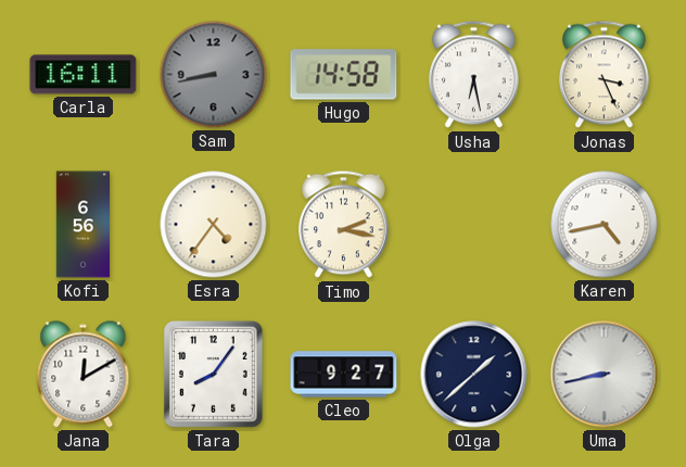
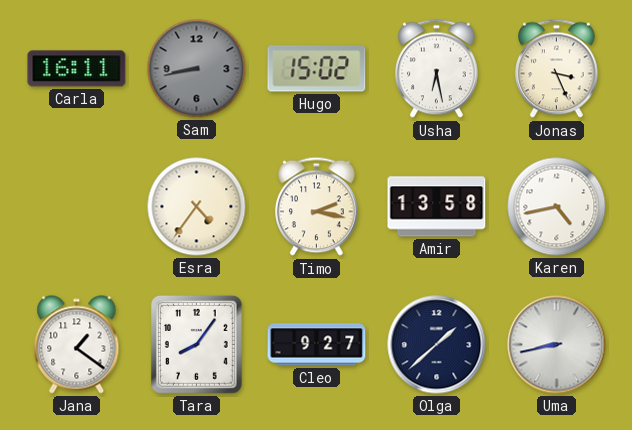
Hugo: 14:58 -> 15:02
Kofi: 6:56 -> none
Amir: none -> 13:58
Jana: 12:10 -> 1:21
